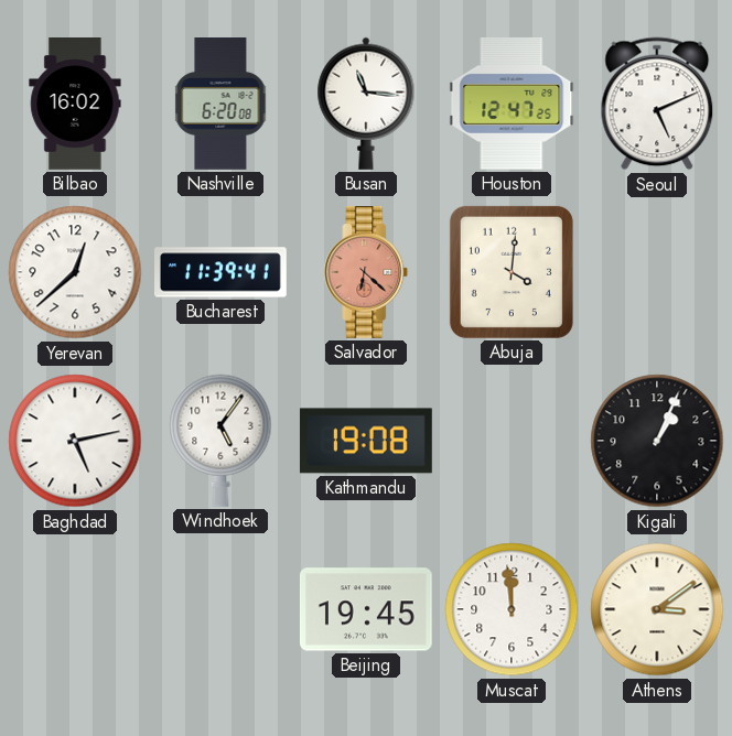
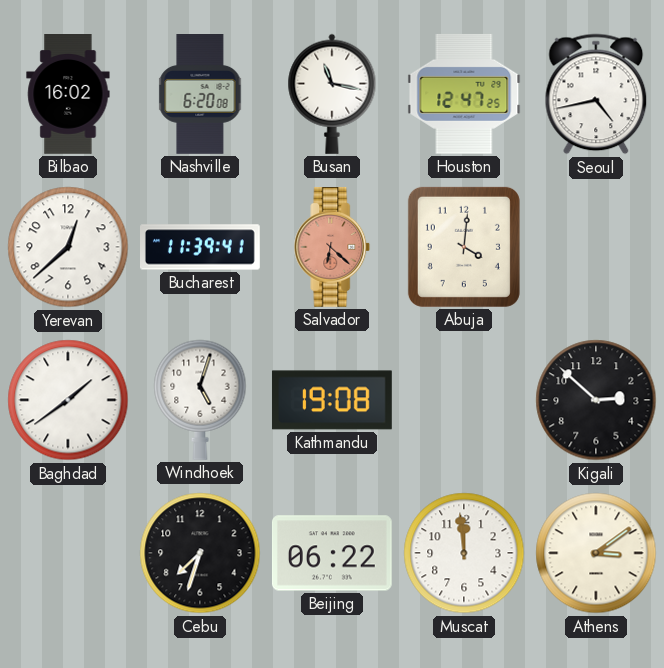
Busan: 11:16 -> 11:17
Seoul: 5:11 -> 4:43
Baghdad: 5:13 -> 1:39
Windhoek: 5:06 -> 5:03
Kigali: 1:04 -> 2:52
Cebu: none -> 7:33
Beijing: 19:45 -> 06:22
